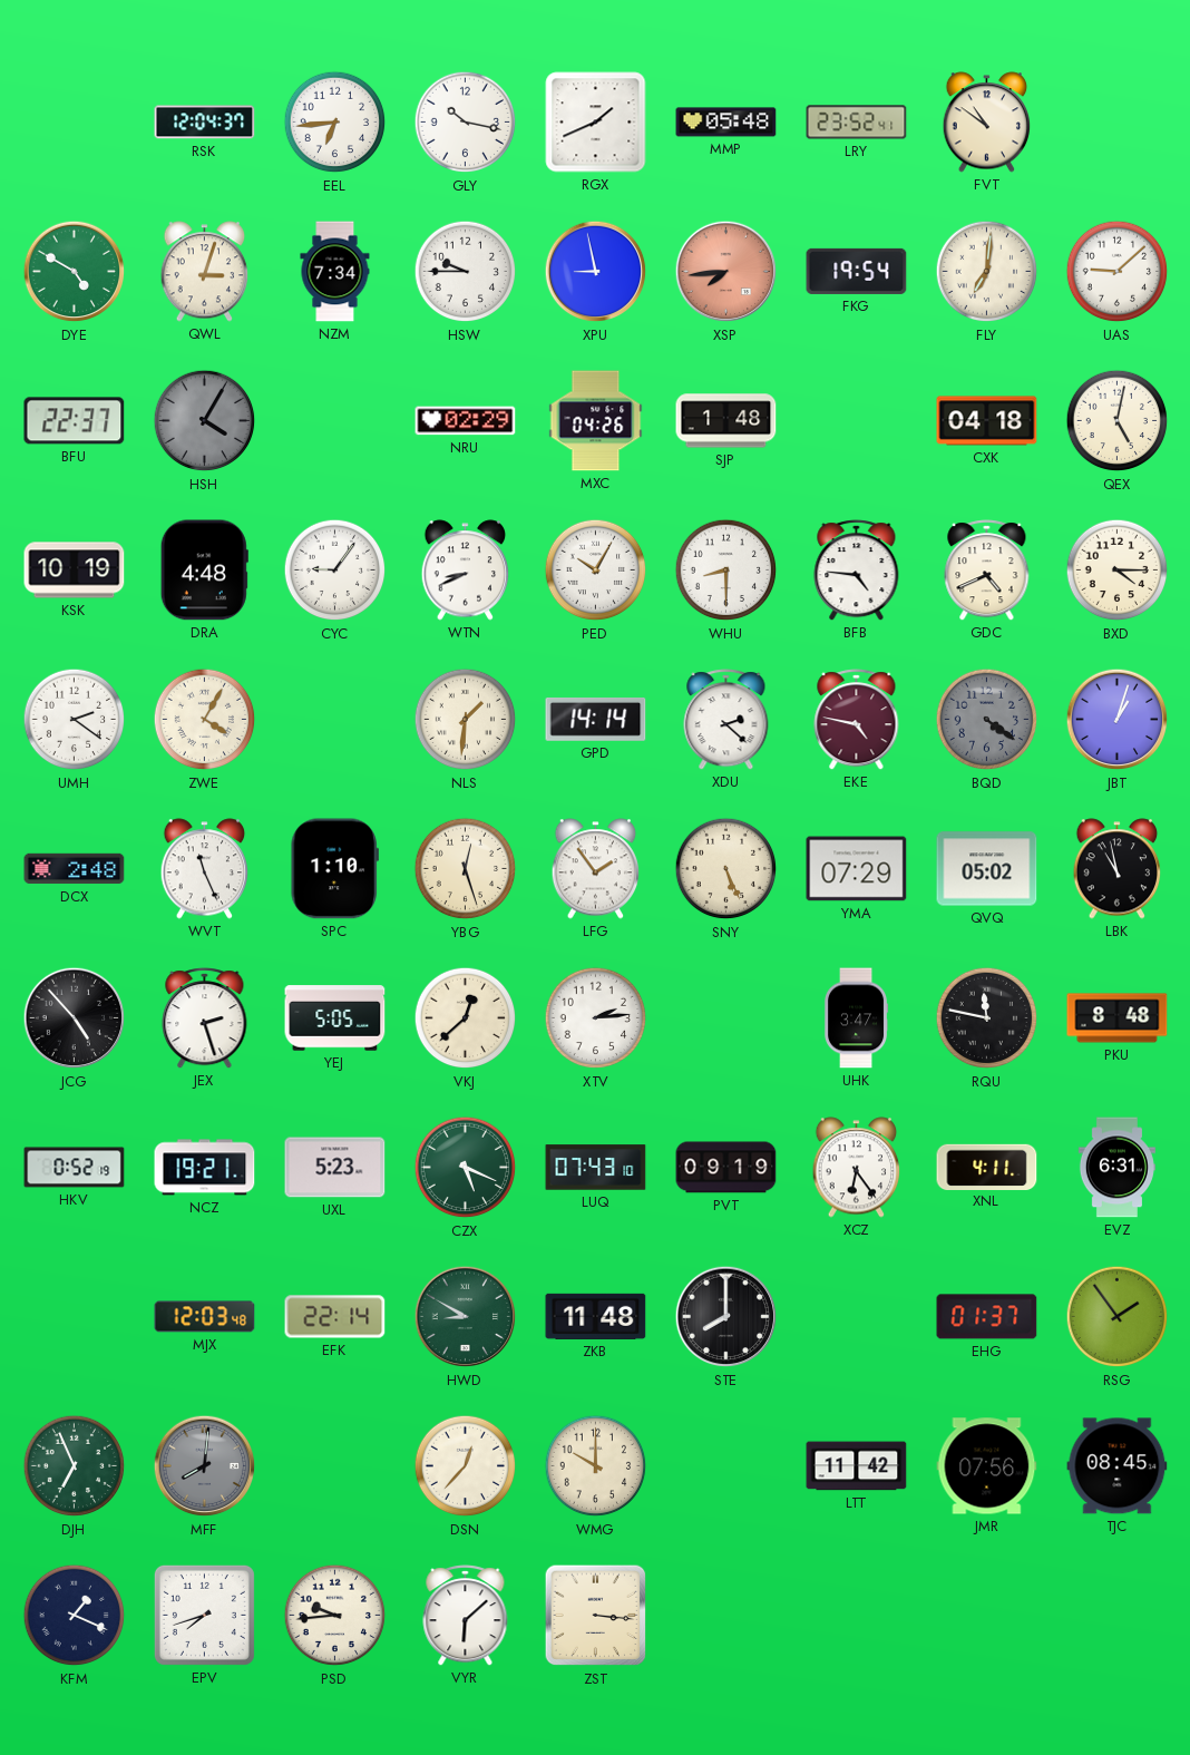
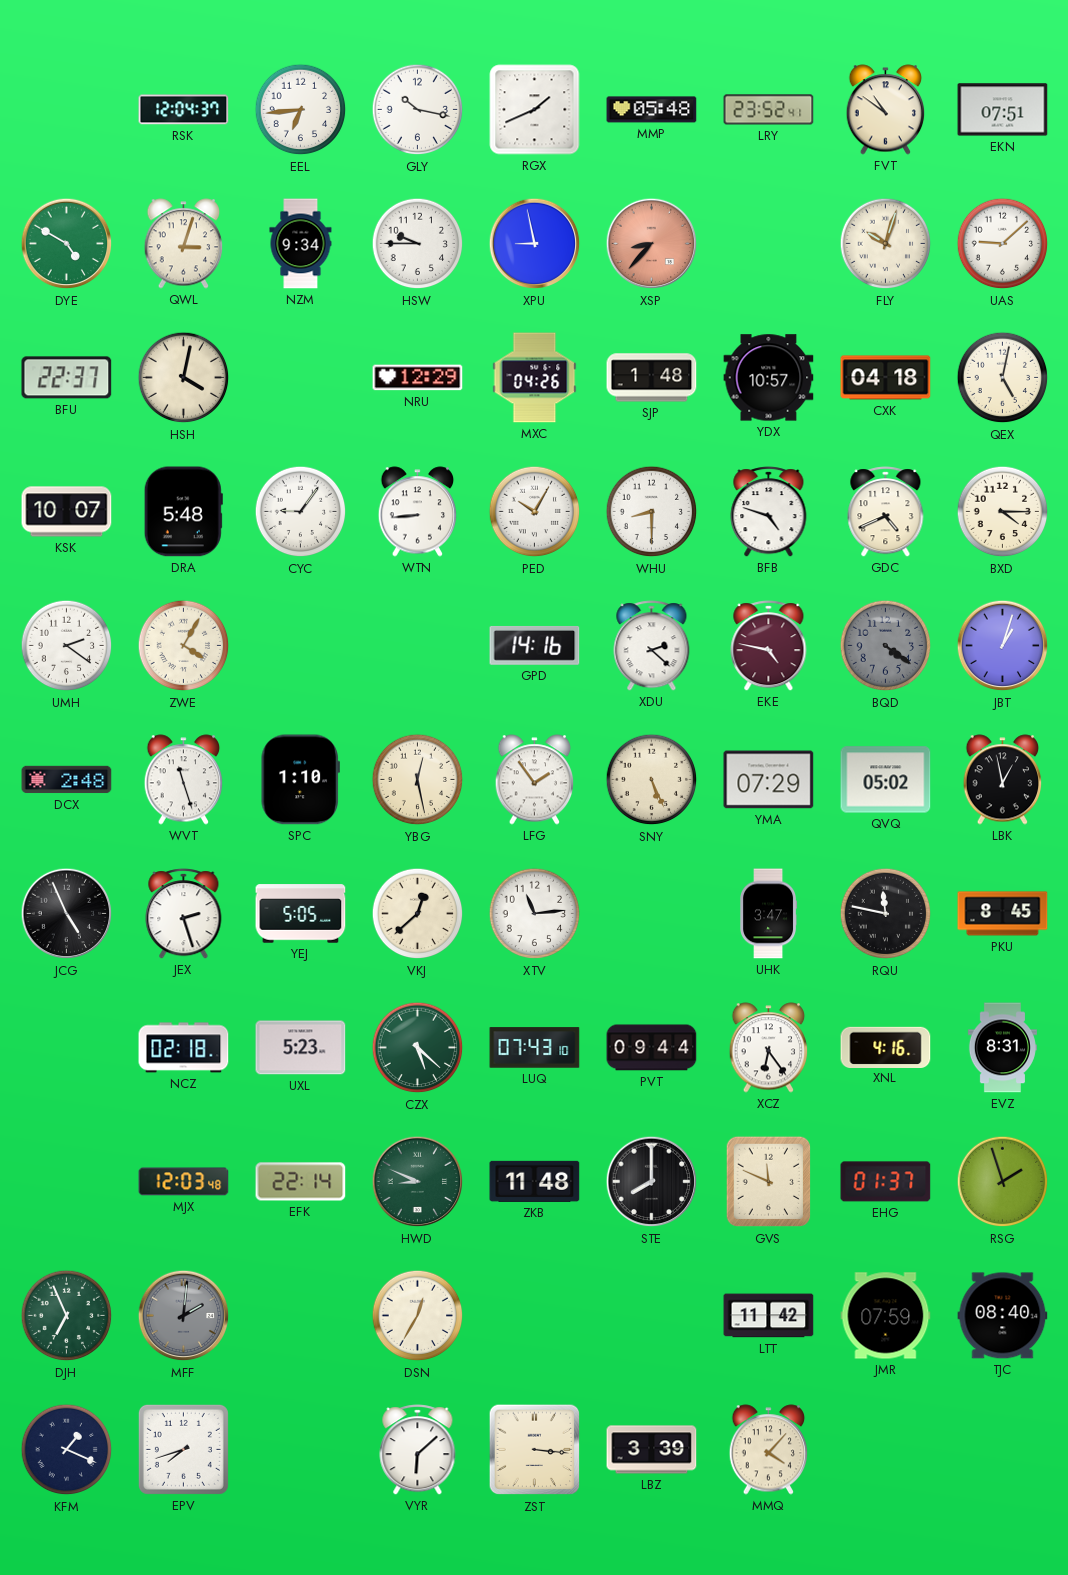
EKN: none -> 07:51
NZM: 7:34 -> 9:34
XSP: 7:44 -> 8:37
FKG: 19:54 -> none
FLY: 7:01 -> 10:03
HSH: 4:05 -> 4:02
HSH dial: grey -> cream
NRU: 02:29 -> 12:29
YDX: none -> 10:57
KSK: 10:19 -> 10:07
DRA: 4:48 -> 5:48
WTN: 8:41 -> 8:44
BFB: 4:46 -> 4:48
NLS: 1:31 -> none
GPD: 14:14 -> 14:16
WVT: 11:26 -> 11:27
YBG: 12:27 -> 12:28
LBK: 10:58 -> 12:58
JCG: 4:53 -> 4:56
XTV: 2:14 -> 11:14
PKU: 8:48 -> 8:45
HKV: 0:52 -> none
NCZ: 19:21 -> 02:18
CZX: 5:19 -> 5:22
PVT: 09:19 -> 09:44
XNL: 4:11 -> 4:16
EVZ: 6:31 -> 8:31
HWD: 8:50 -> 8:49
GVS: none -> 11:49
RSG: 1:54 -> 1:57
MFF: 8:01 -> 2:01
DSN: 12:37 -> 12:35
WMG: 10:00 -> none
JMR: 07:56 -> 07:59
TJC: 08:45 -> 08:40
PSD: 9:44 -> none
LBZ: none -> 3:39
MMQ: none -> 4:07
